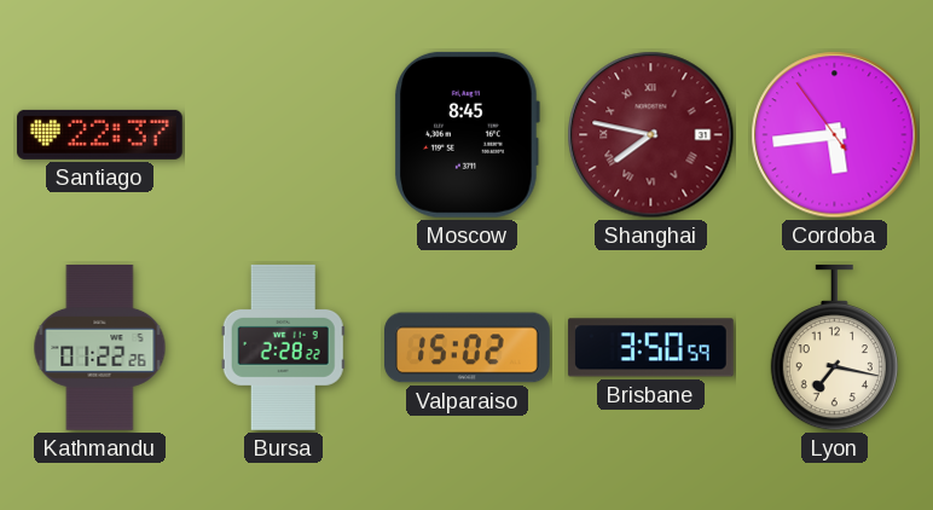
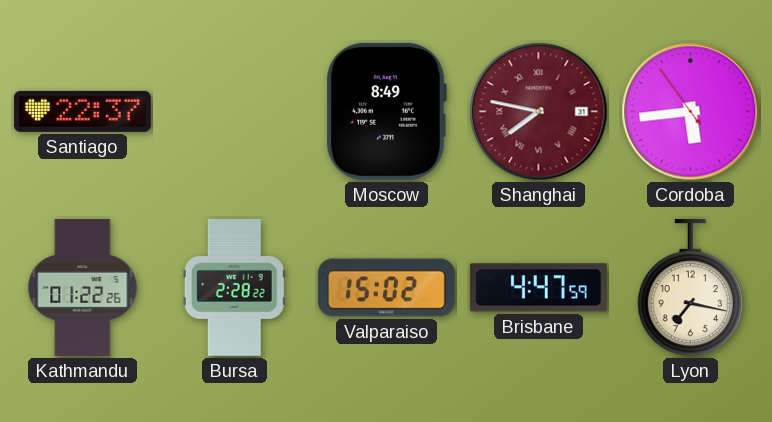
Moscow: 8:45 -> 8:49
Brisbane: 3:50 -> 4:47
